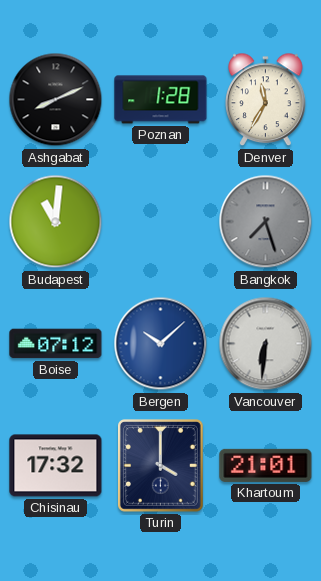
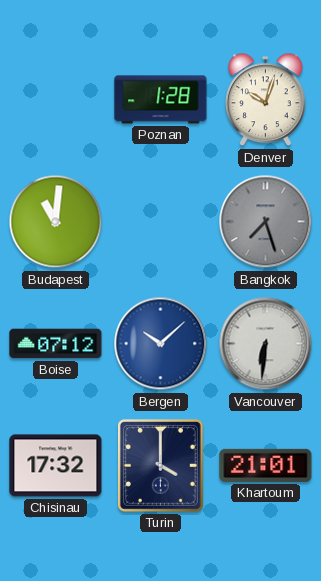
Ashgabat: 8:11 -> none
Denver: 11:35 -> 10:03
